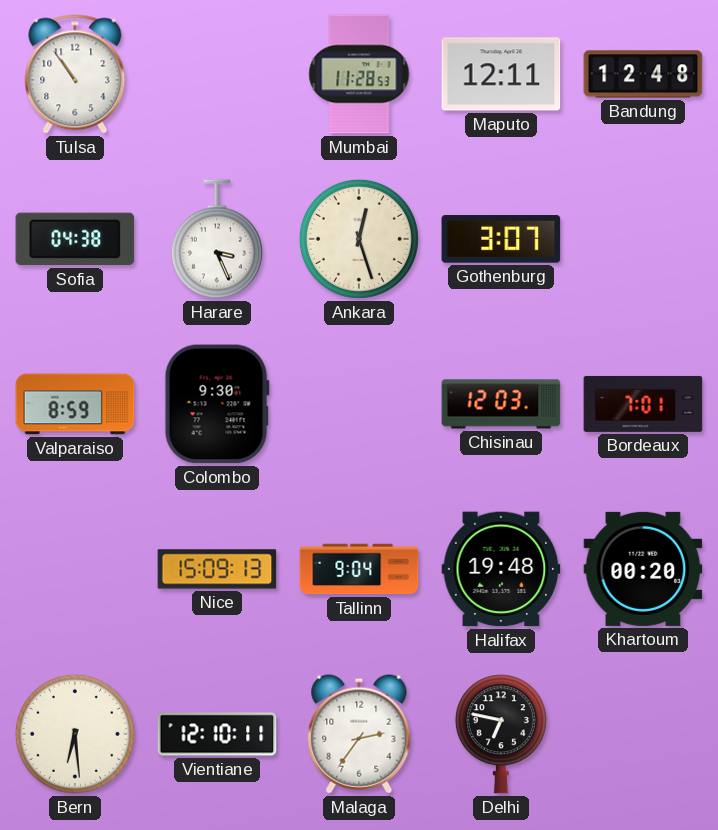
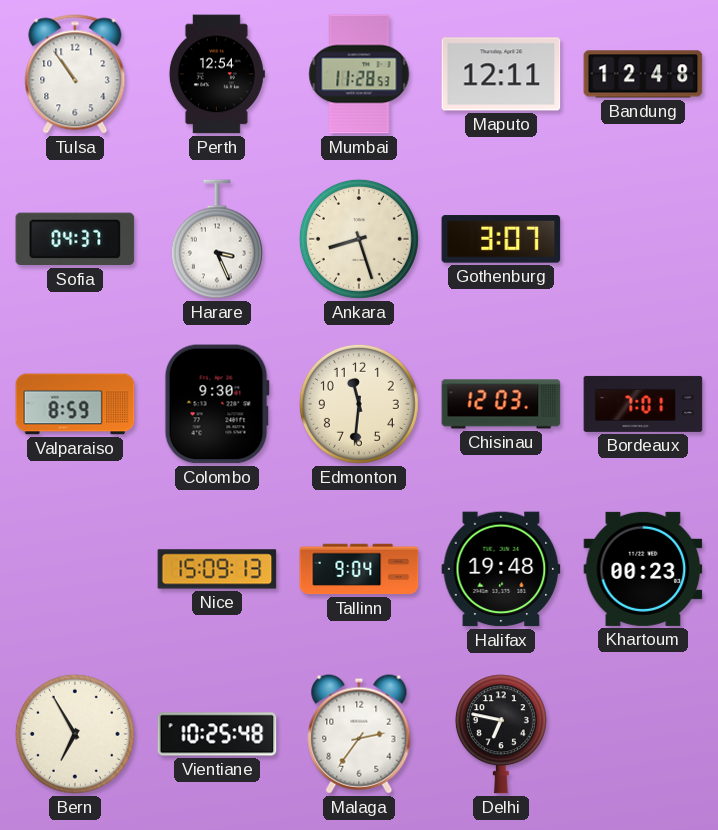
Perth: none -> 12:54
Sofia: 04:38 -> 04:37
Ankara: 12:27 -> 8:27
Edmonton: none -> 11:31
Khartoum: 00:20 -> 00:23
Bern: 6:29 -> 6:55
Vientiane: 12:10 -> 10:25
